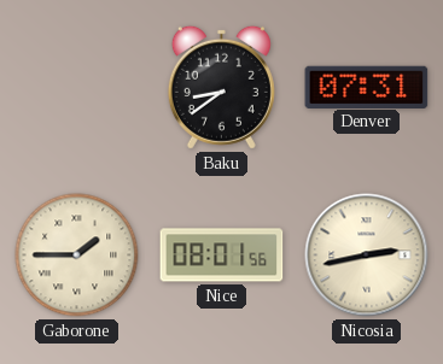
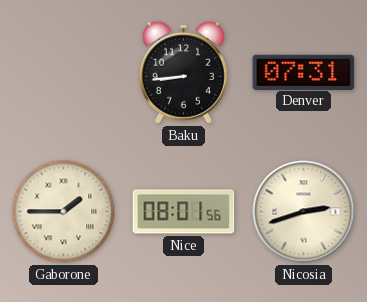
Baku: 8:39 -> 8:44
Nicosia: 2:43 -> 2:42
